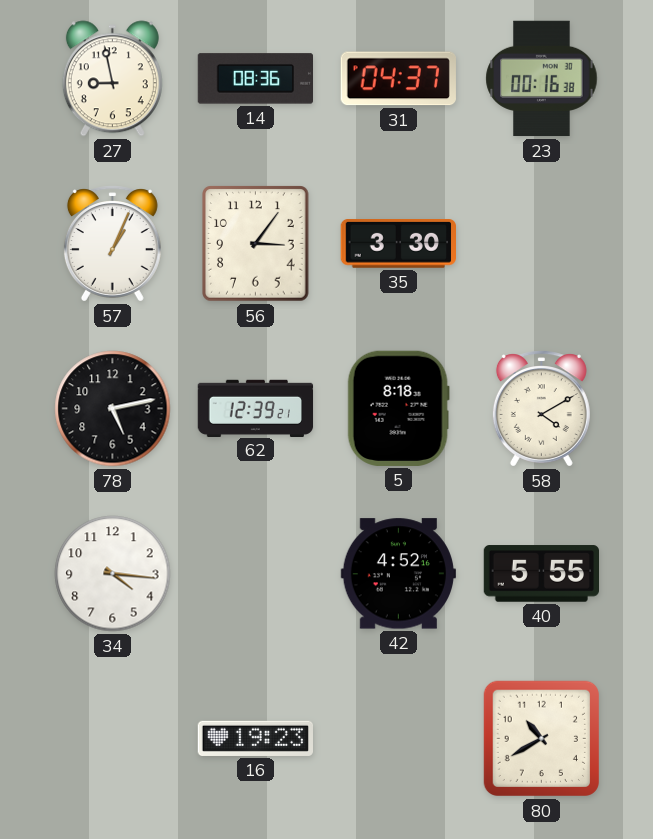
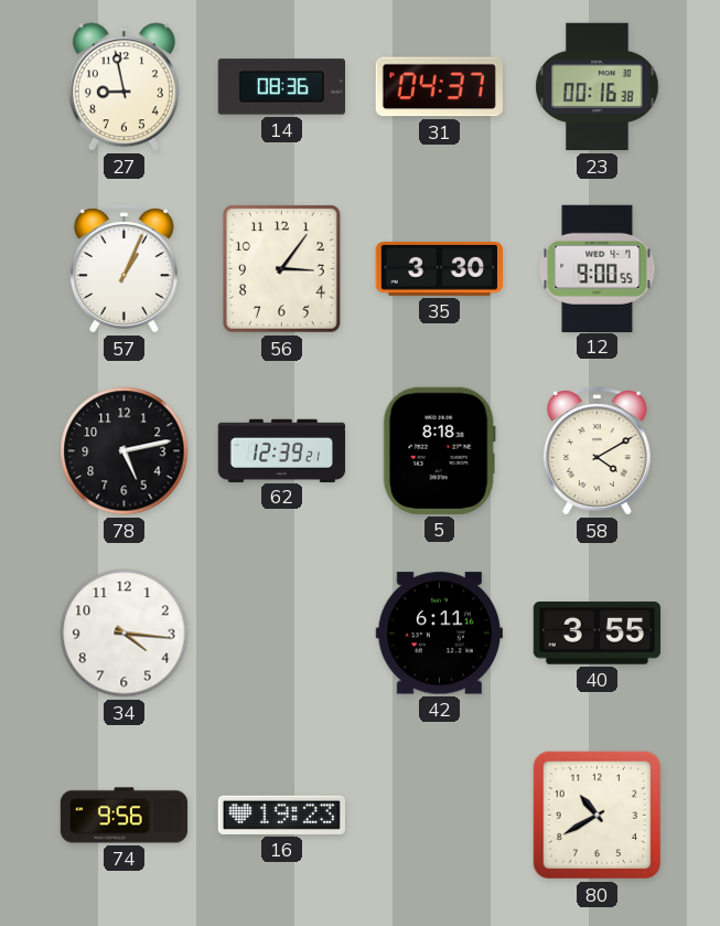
12: none -> 9:00
42: 4:52 -> 6:11
40: 5:55 -> 3:55
74: none -> 9:56
